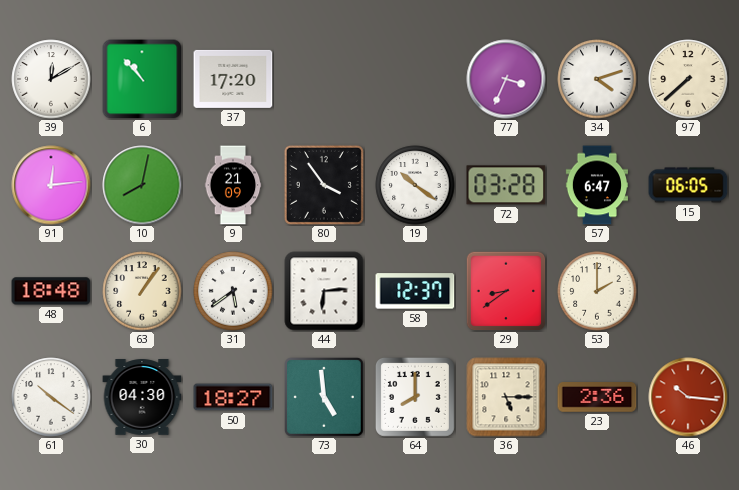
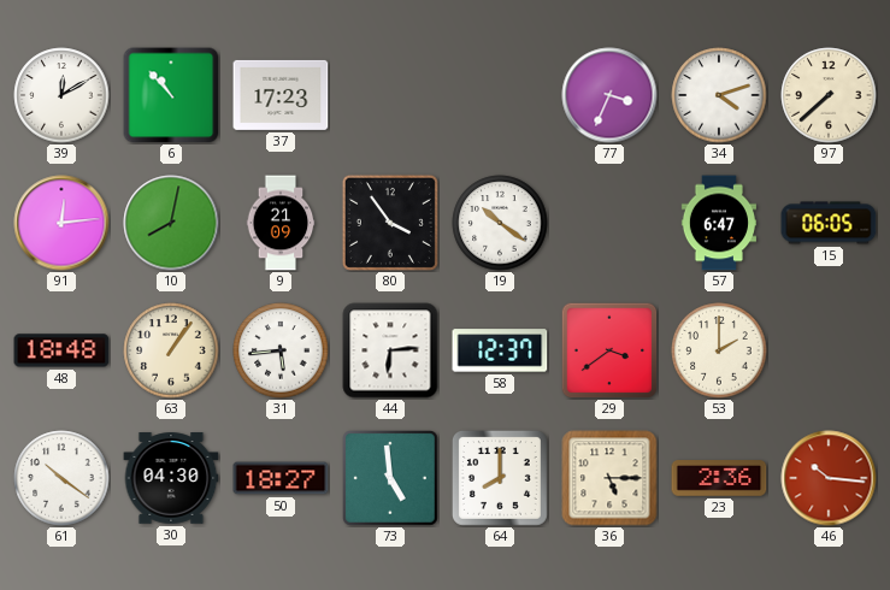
37: 17:20 -> 17:23
72: 03:28 -> none
31: 5:39 -> 5:44
29: 8:39 -> 3:39
